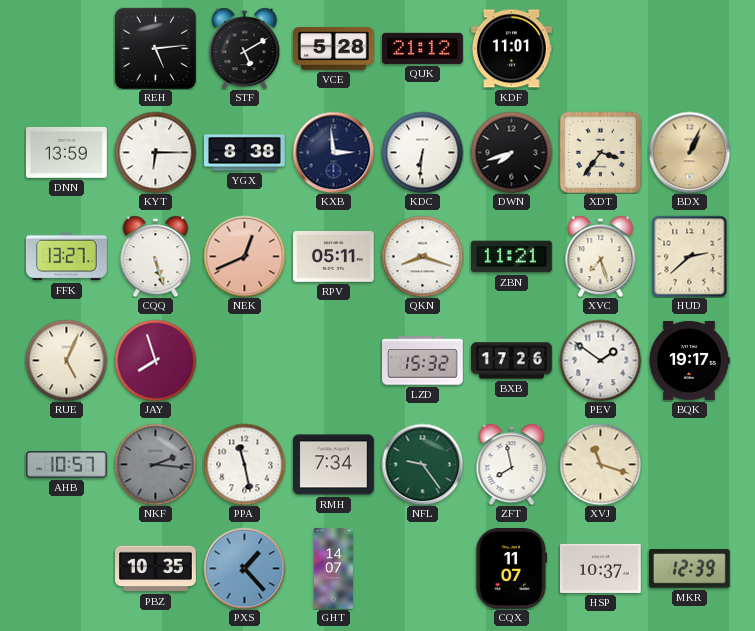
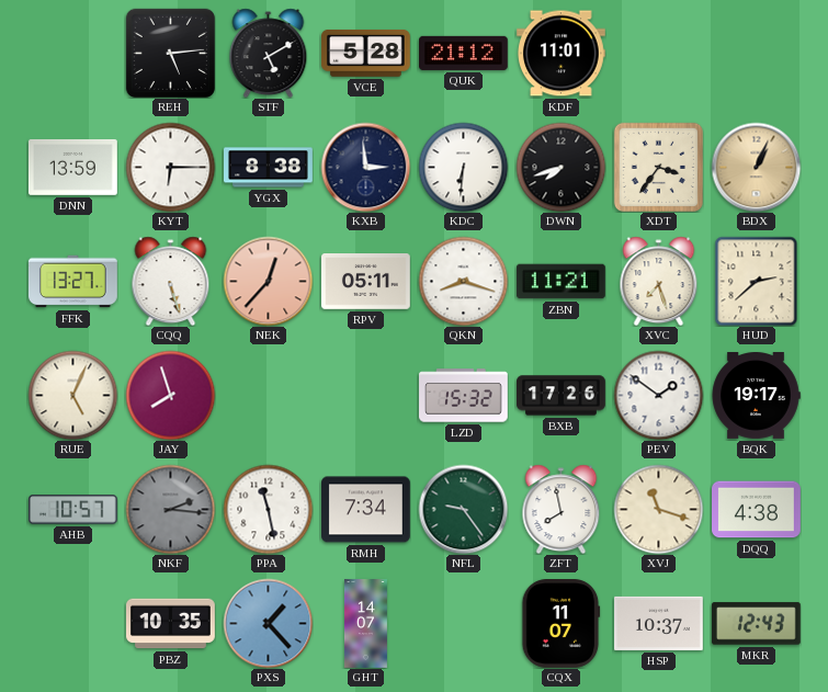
NEK: 12:41 -> 12:37
DQQ: none -> 4:38
MKR: 12:39 -> 12:43
